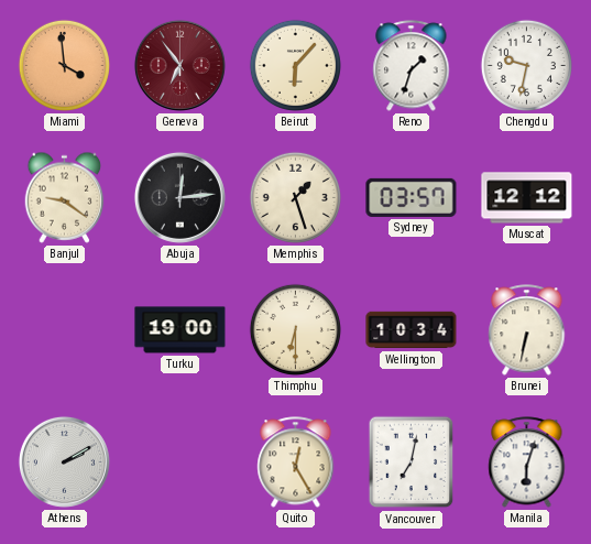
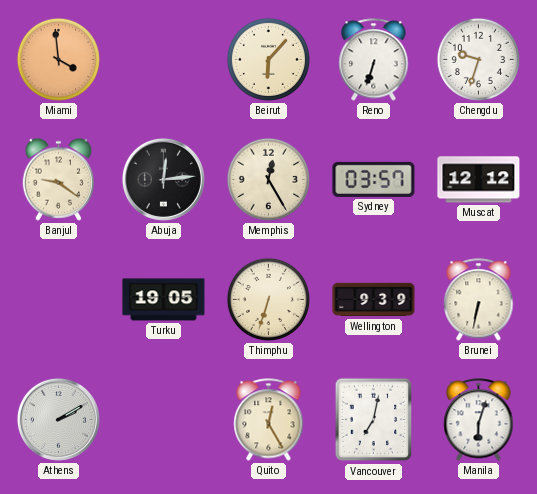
Geneva: 6:54 -> none
Reno: 1:33 -> 6:33
Chengdu: 9:32 -> 9:33
Memphis: 1:27 -> 12:25
Turku: 19:00 -> 19:05
Thimphu: 6:30 -> 6:33
Wellington: 10:34 -> 9:39
